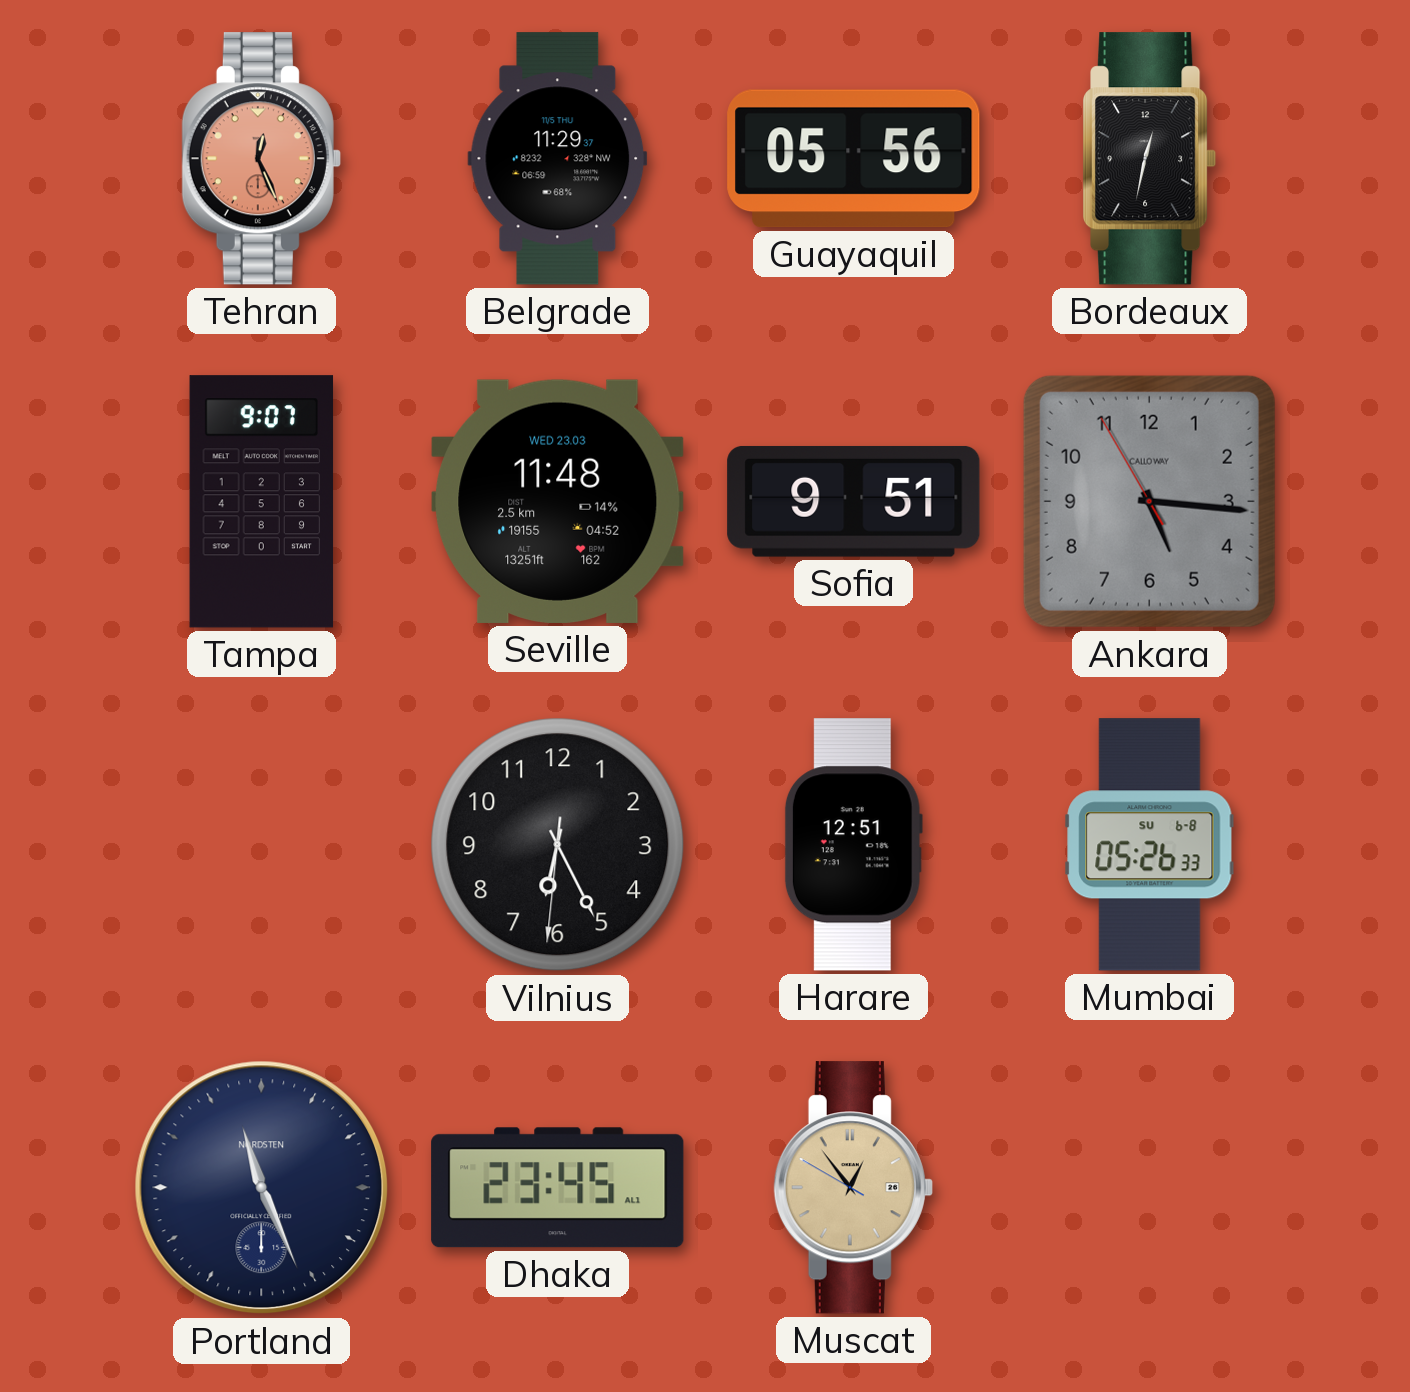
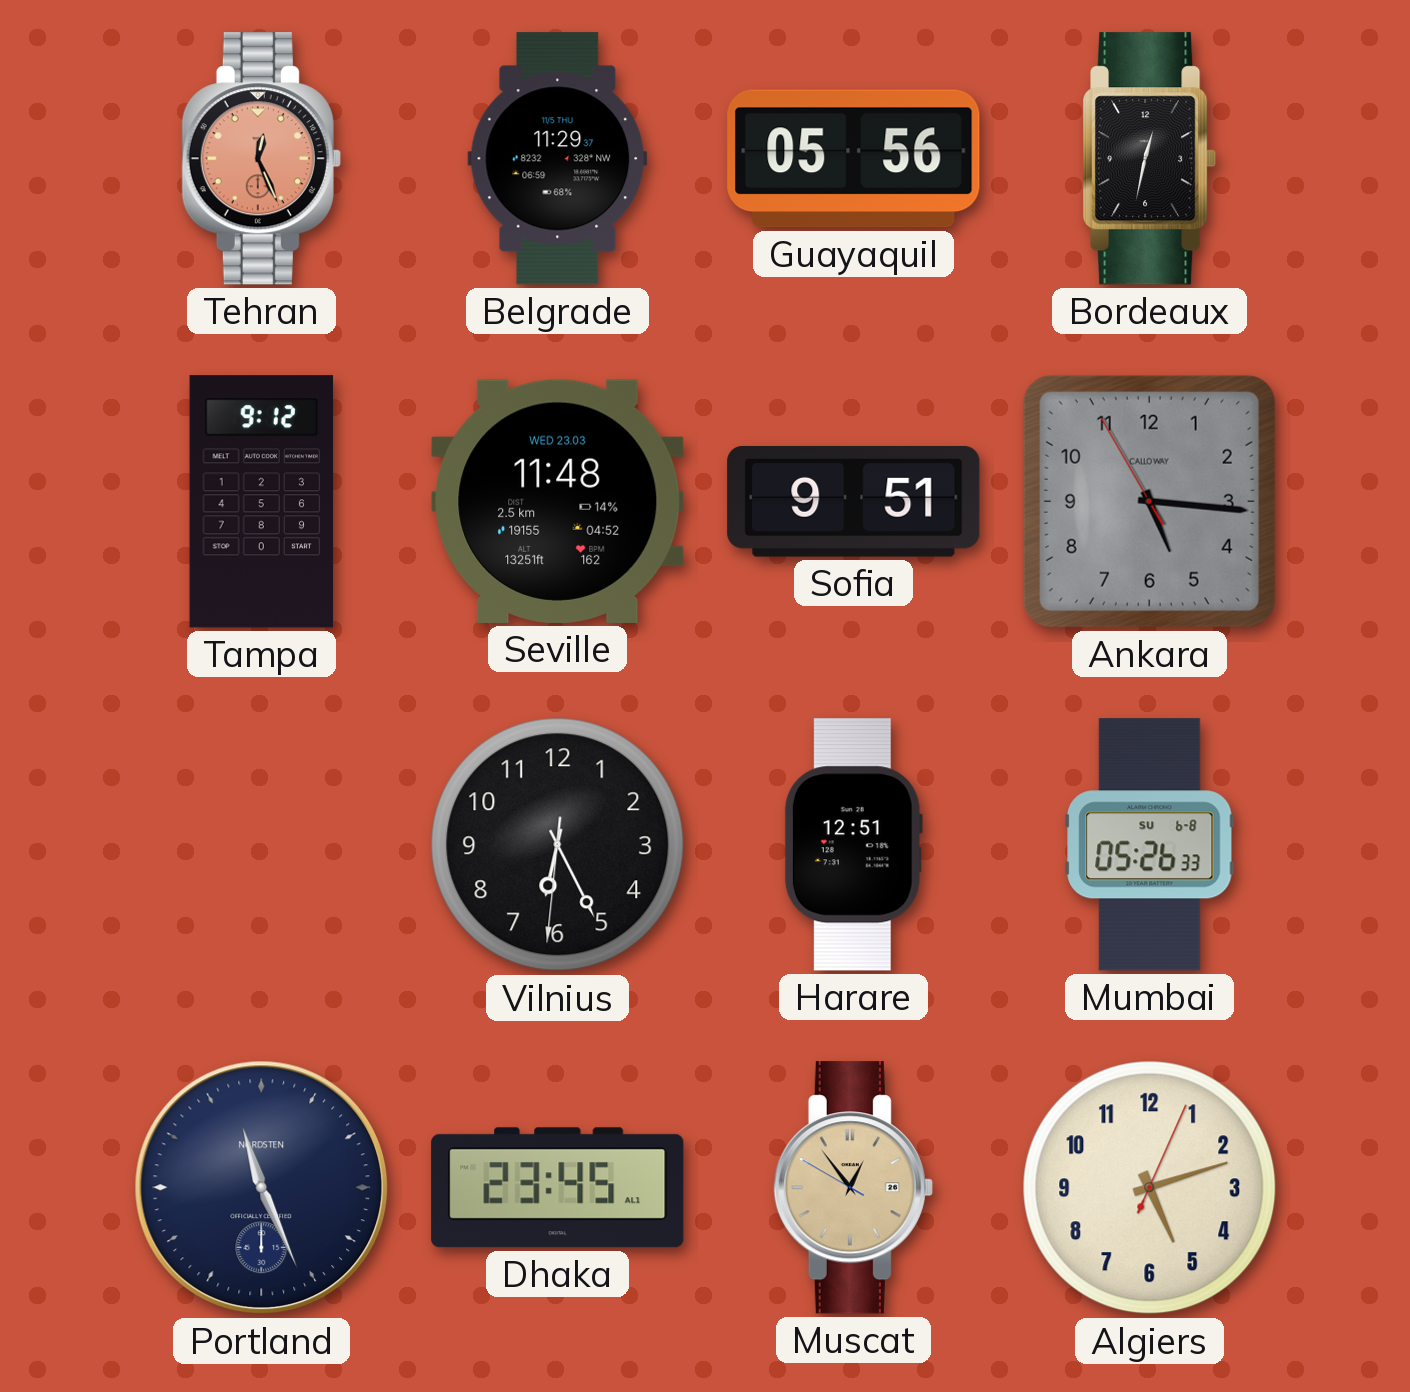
Tampa: 9:07 -> 9:12
Algiers: none -> 5:12
